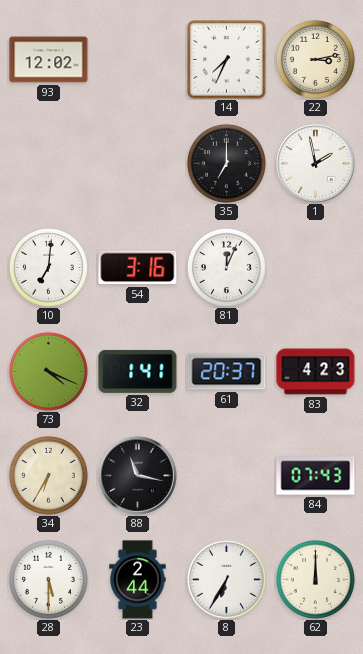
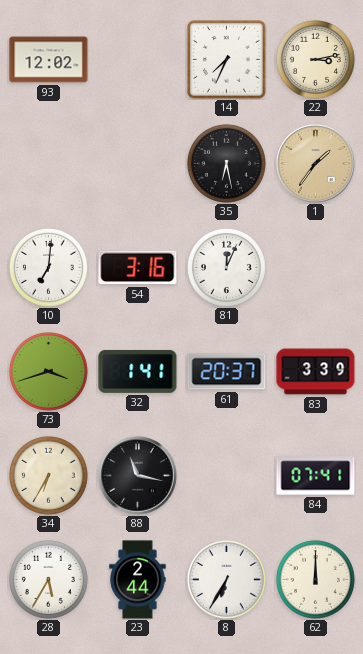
35: 7:00 -> 6:28
1: 1:58 -> 1:36
1 dial: white -> champagne
73: 4:19 -> 3:42
83: 4:23 -> 3:39
84: 07:43 -> 07:41
28: 5:30 -> 5:35
